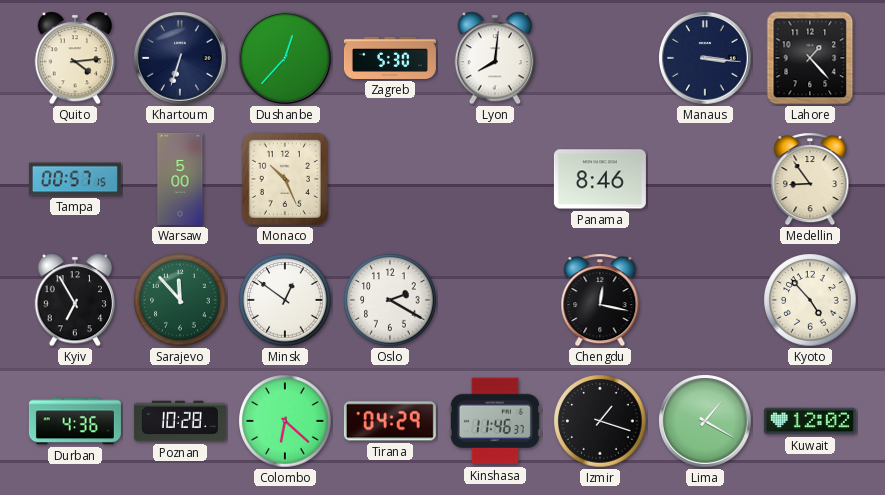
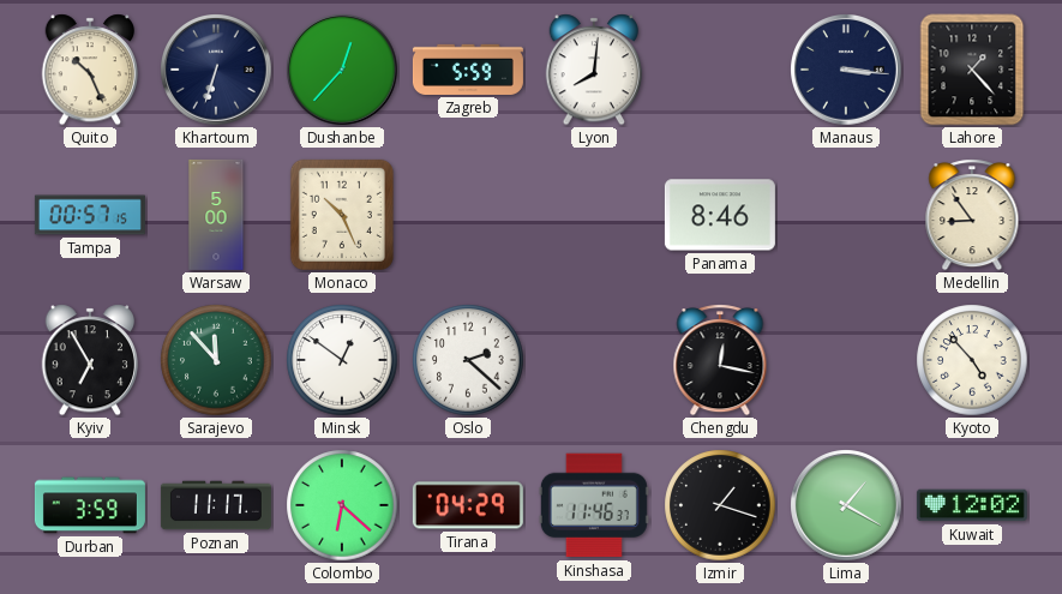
Quito: 4:14 -> 10:26
Zagreb: 5:30 -> 5:59
Oslo: 2:20 -> 2:22
Durban: 4:36 -> 3:59
Poznan: 10:28 -> 11:17
